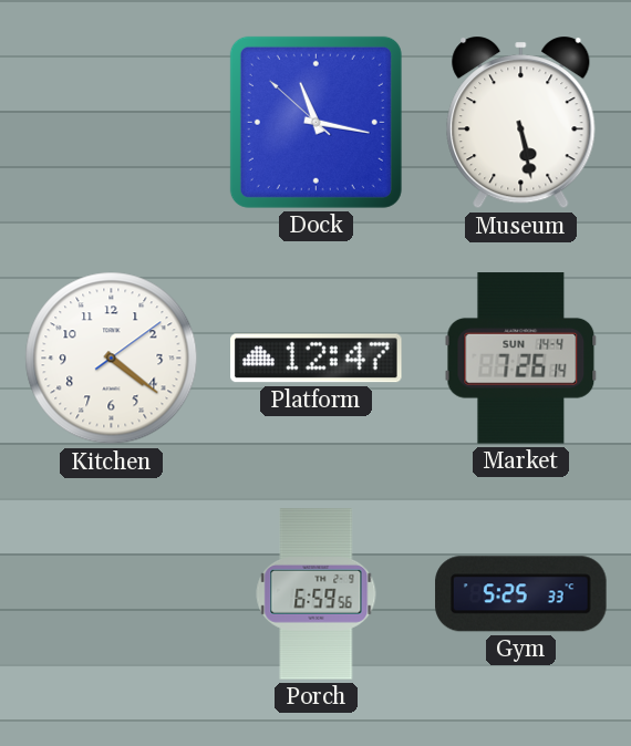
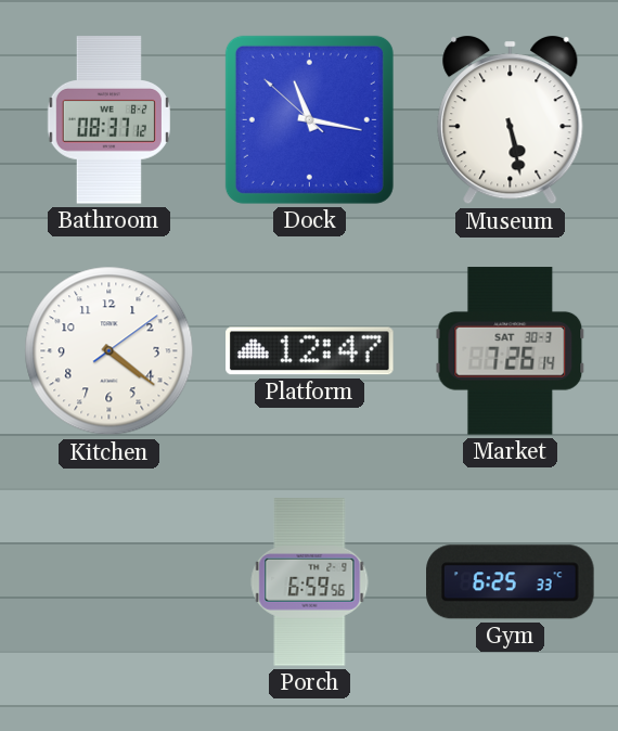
Bathroom: none -> 08:37
Market date: SUN 14-4 -> SAT 30-3
Gym: 5:25 -> 6:25
